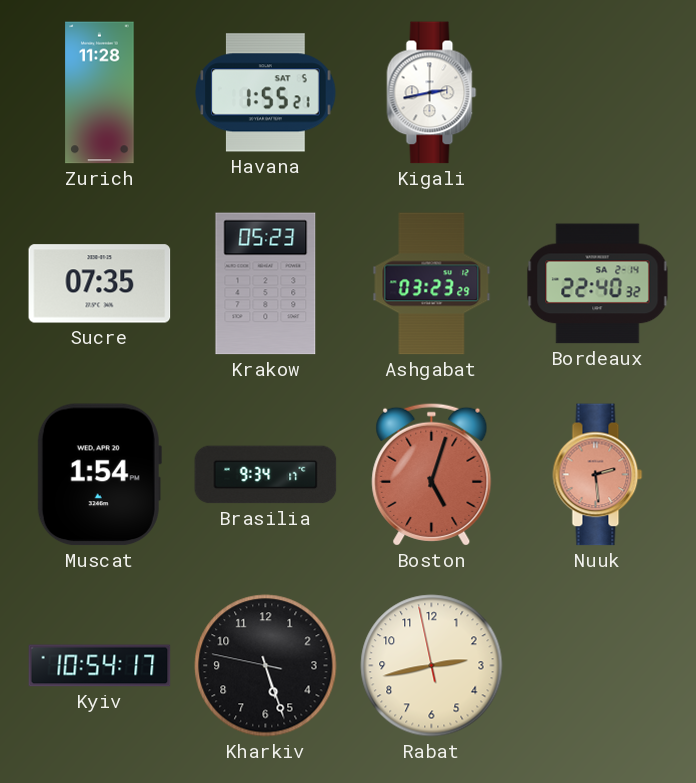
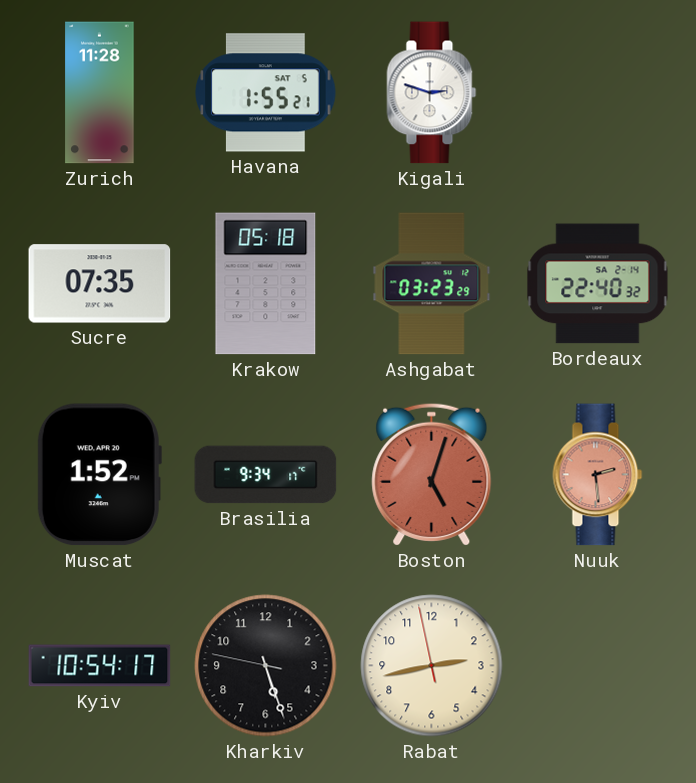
Kigali: 2:43 -> 2:48
Krakow: 05:23 -> 05:18
Muscat: 1:54 -> 1:52
